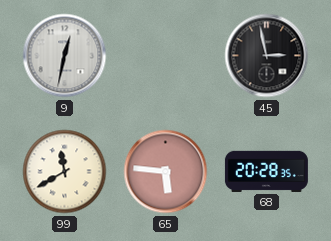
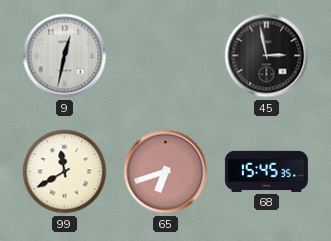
65: 5:46 -> 6:42
68: 20:28 -> 15:45
